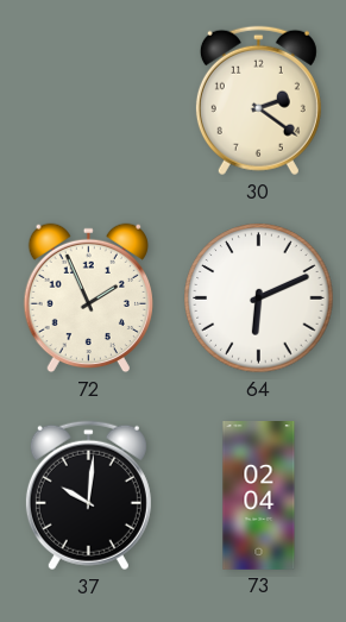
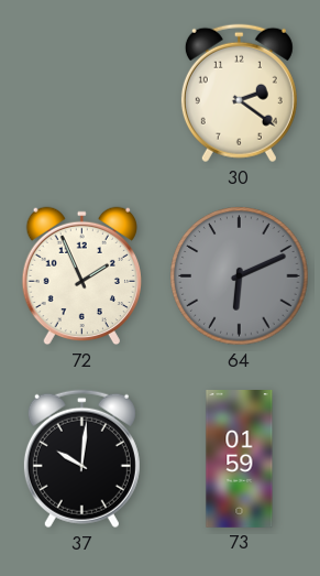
64 dial: white -> grey
73: 02:04 -> 01:59
